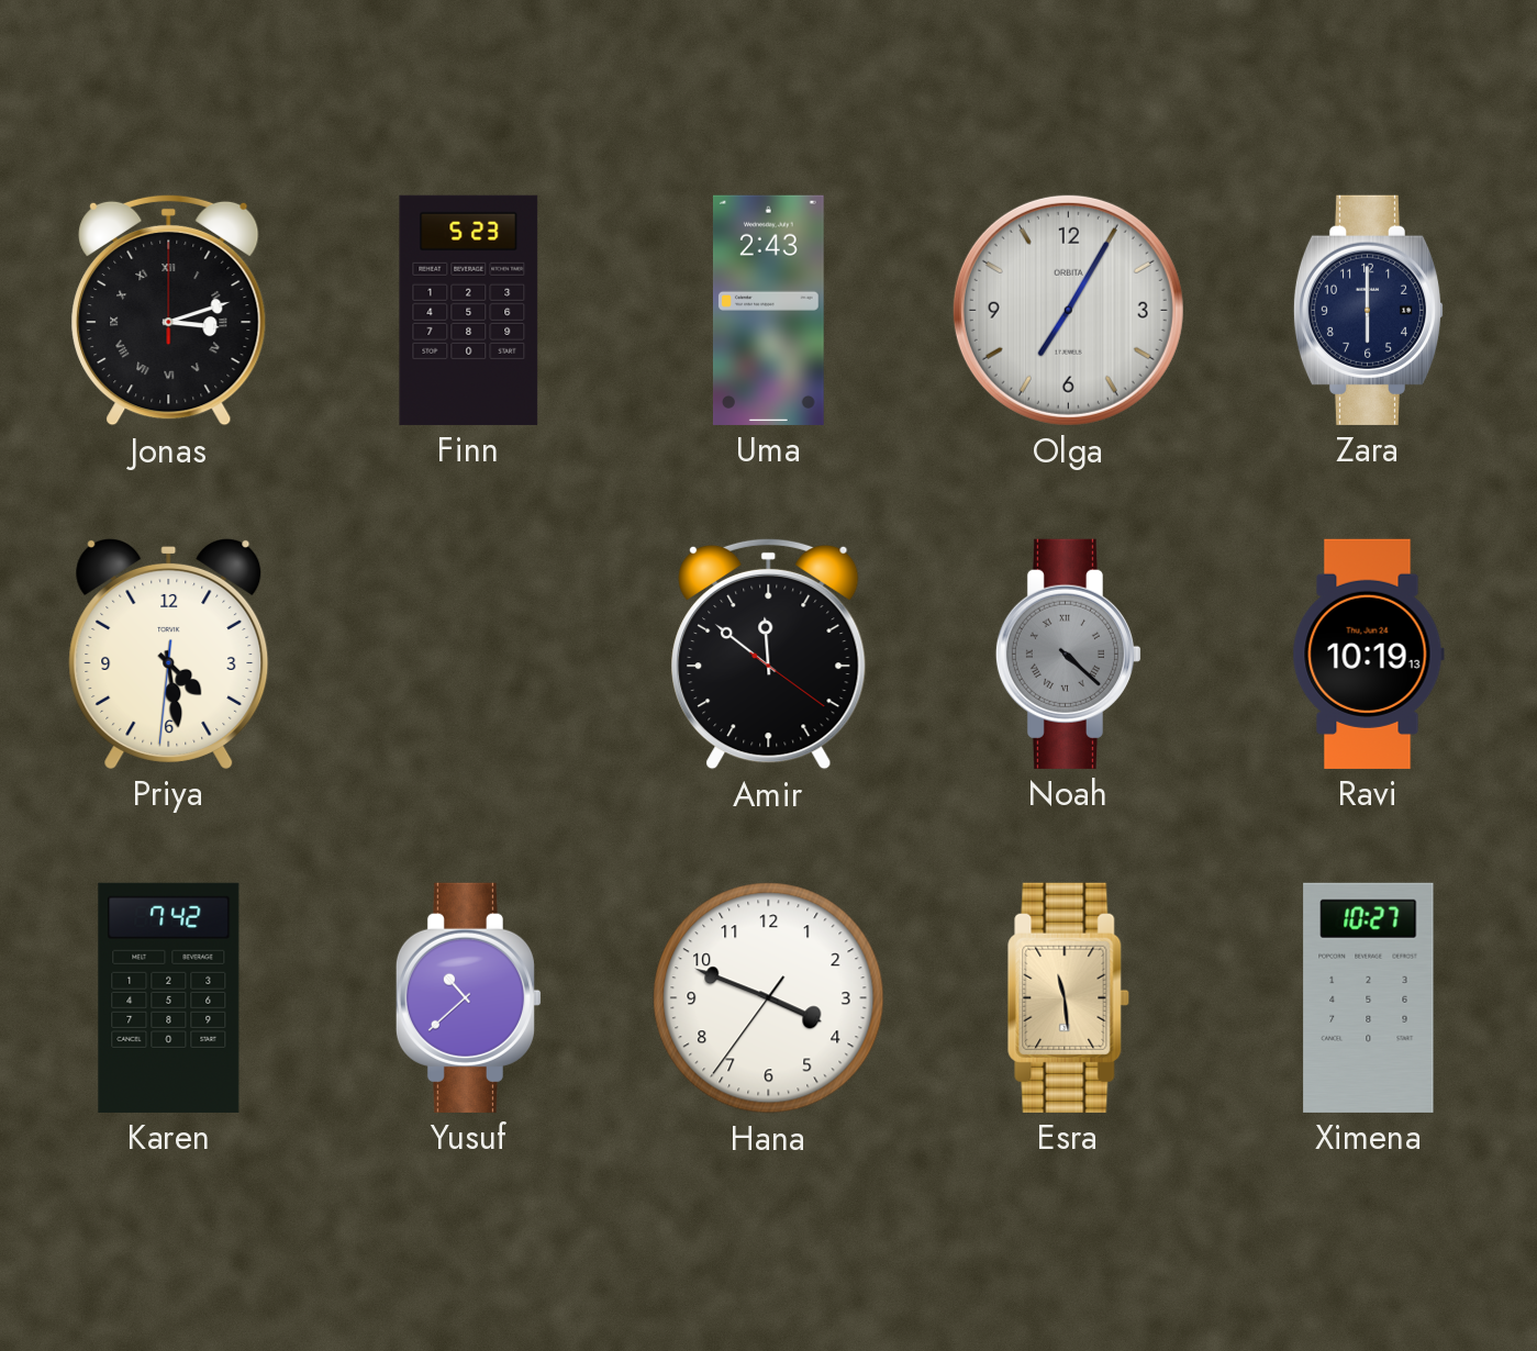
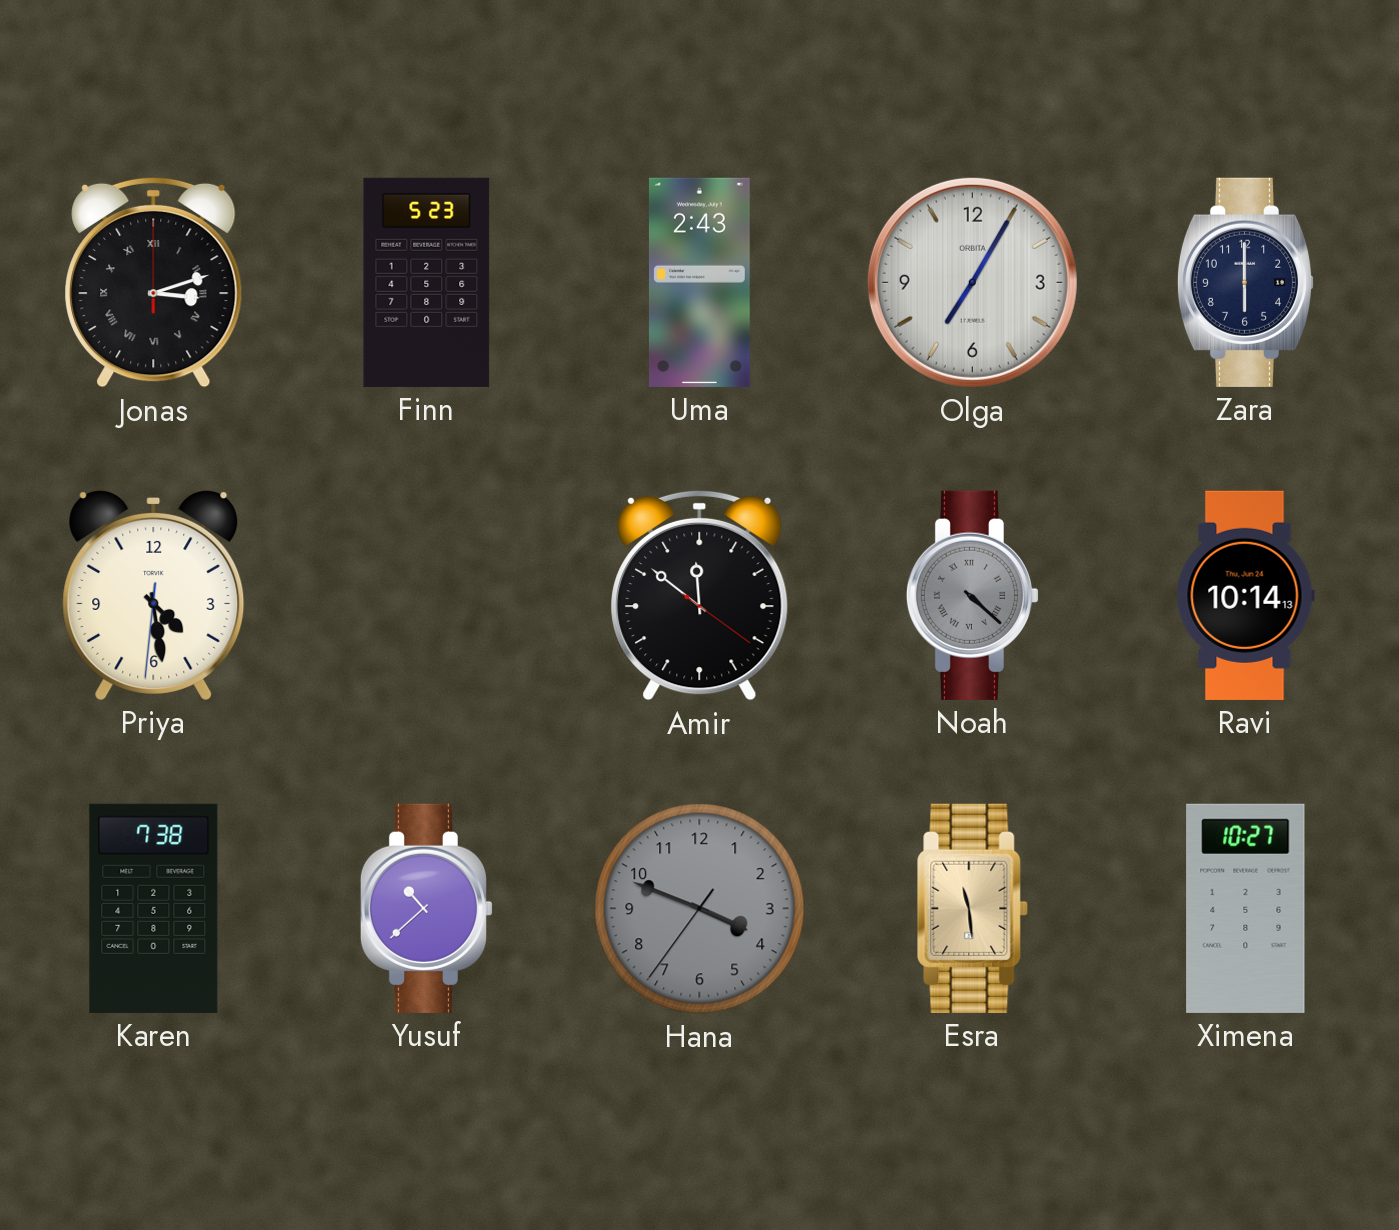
Ravi: 10:19 -> 10:14
Karen: 7:42 -> 7:38
Hana dial: white -> grey
